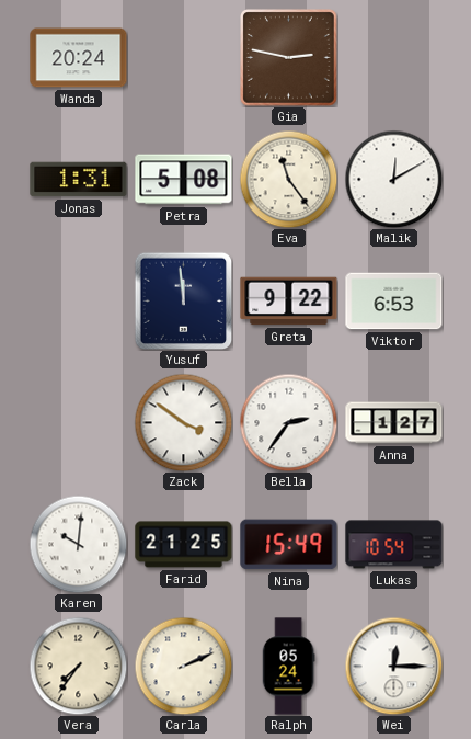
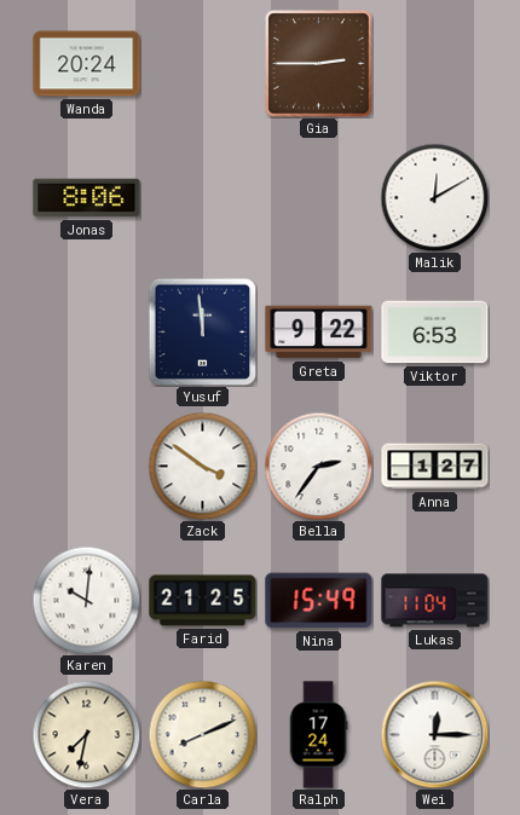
Gia: 2:47 -> 2:45
Jonas: 1:31 -> 8:06
Petra: 5:08 -> none
Eva: 11:24 -> none
Lukas: 10:54 -> 11:04
Vera: 7:36 -> 7:32
Carla: 2:11 -> 8:11
Ralph: 05:24 -> 17:24
